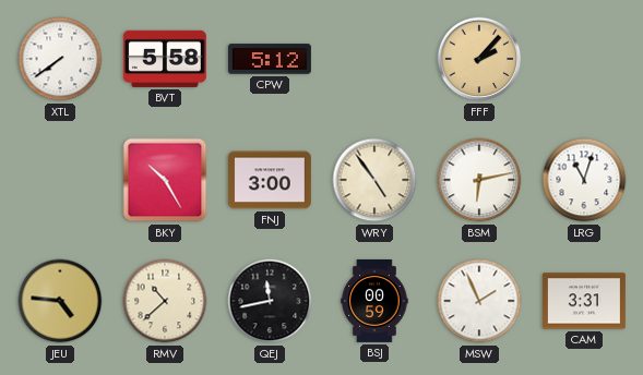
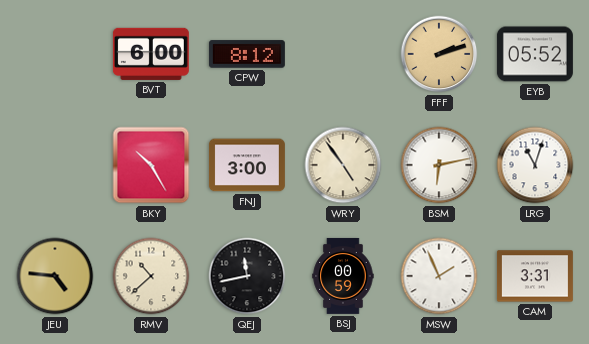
XTL: 7:39 -> none
BVT: 5:58 -> 6:00
CPW: 5:12 -> 8:12
FFF: 2:07 -> 2:12
EYB: none -> 05:52
